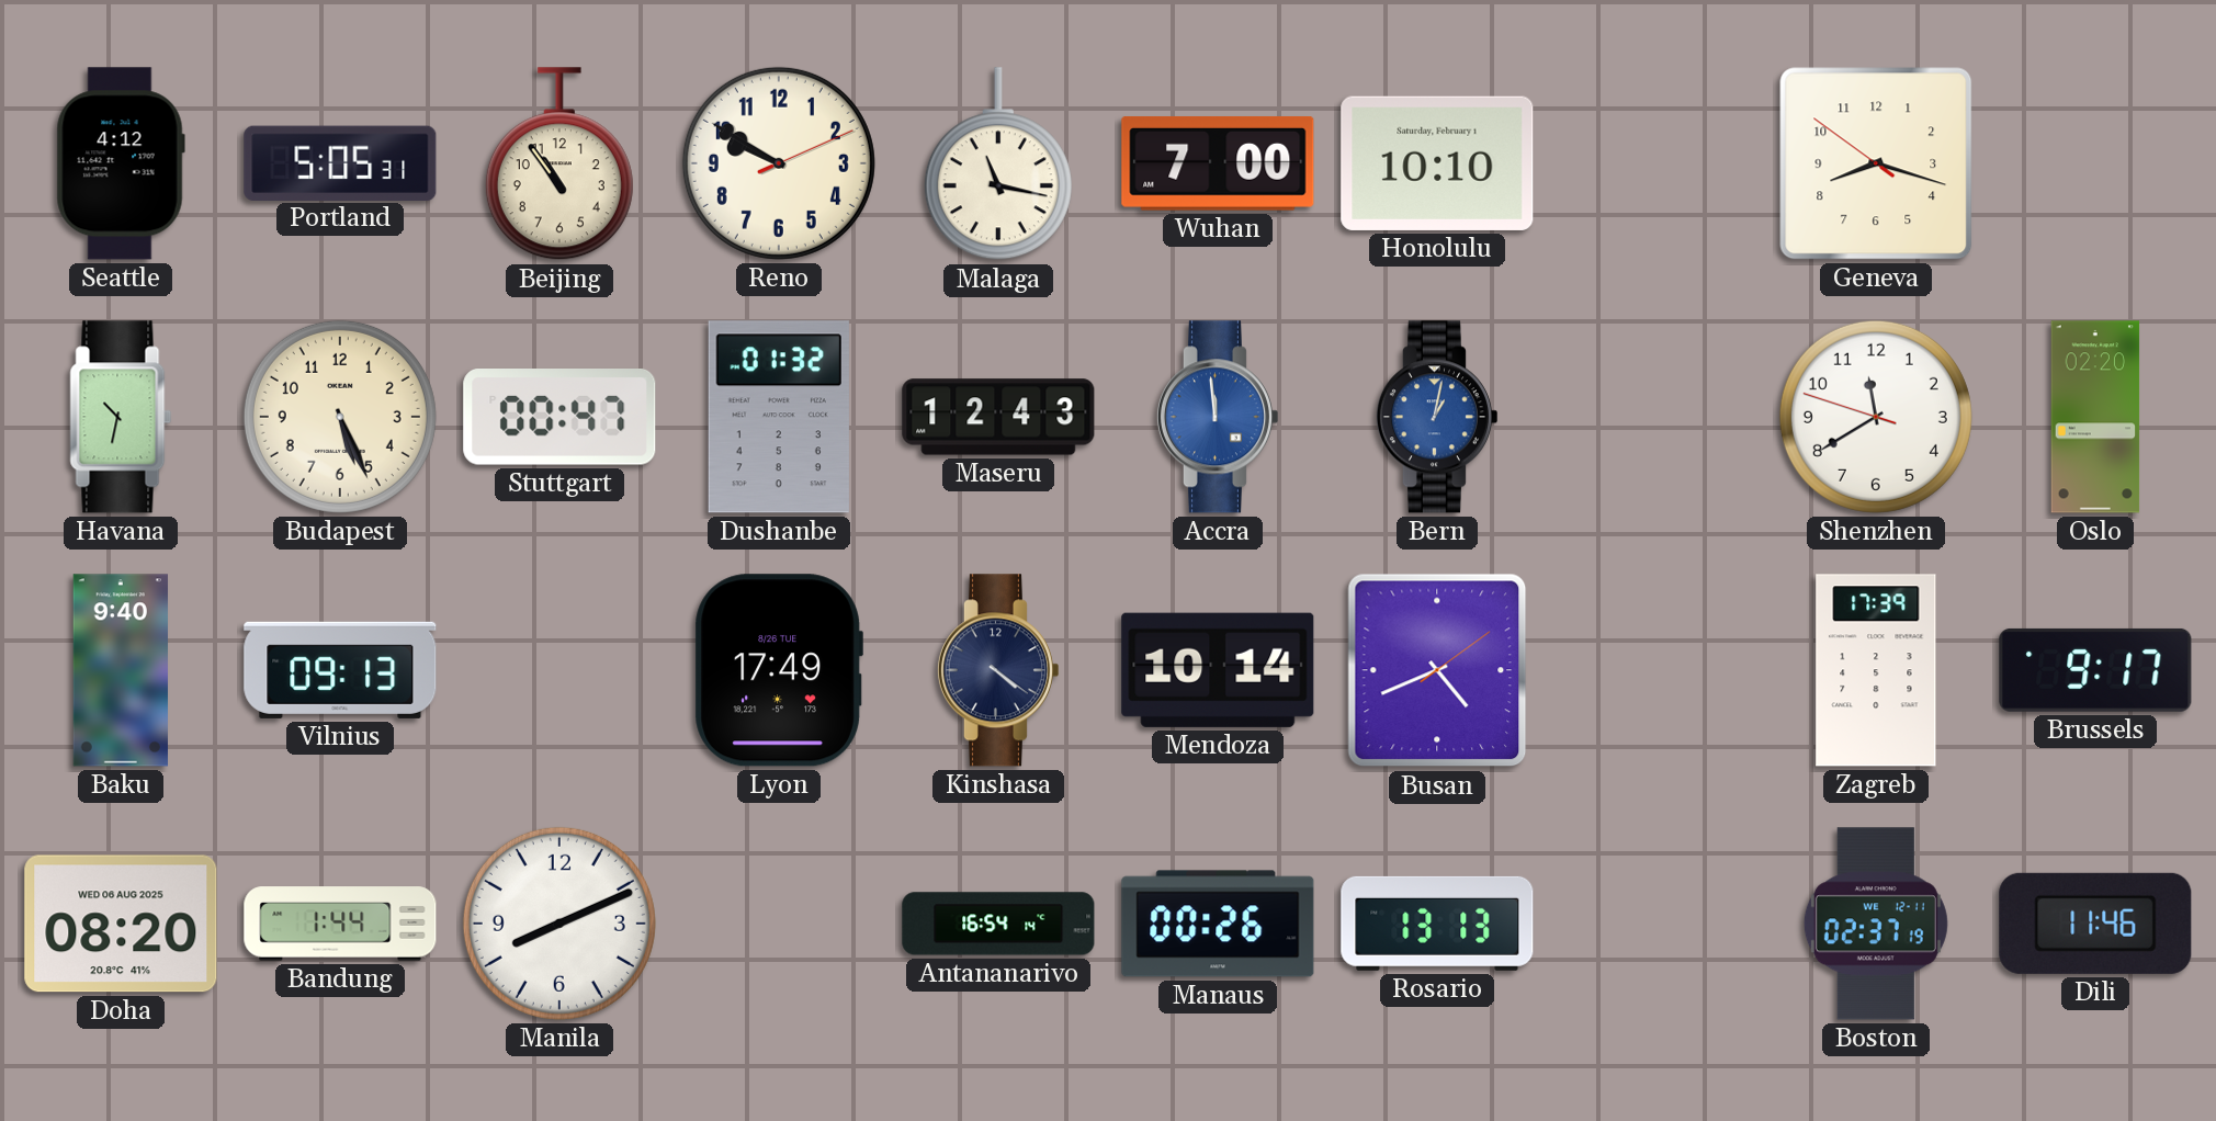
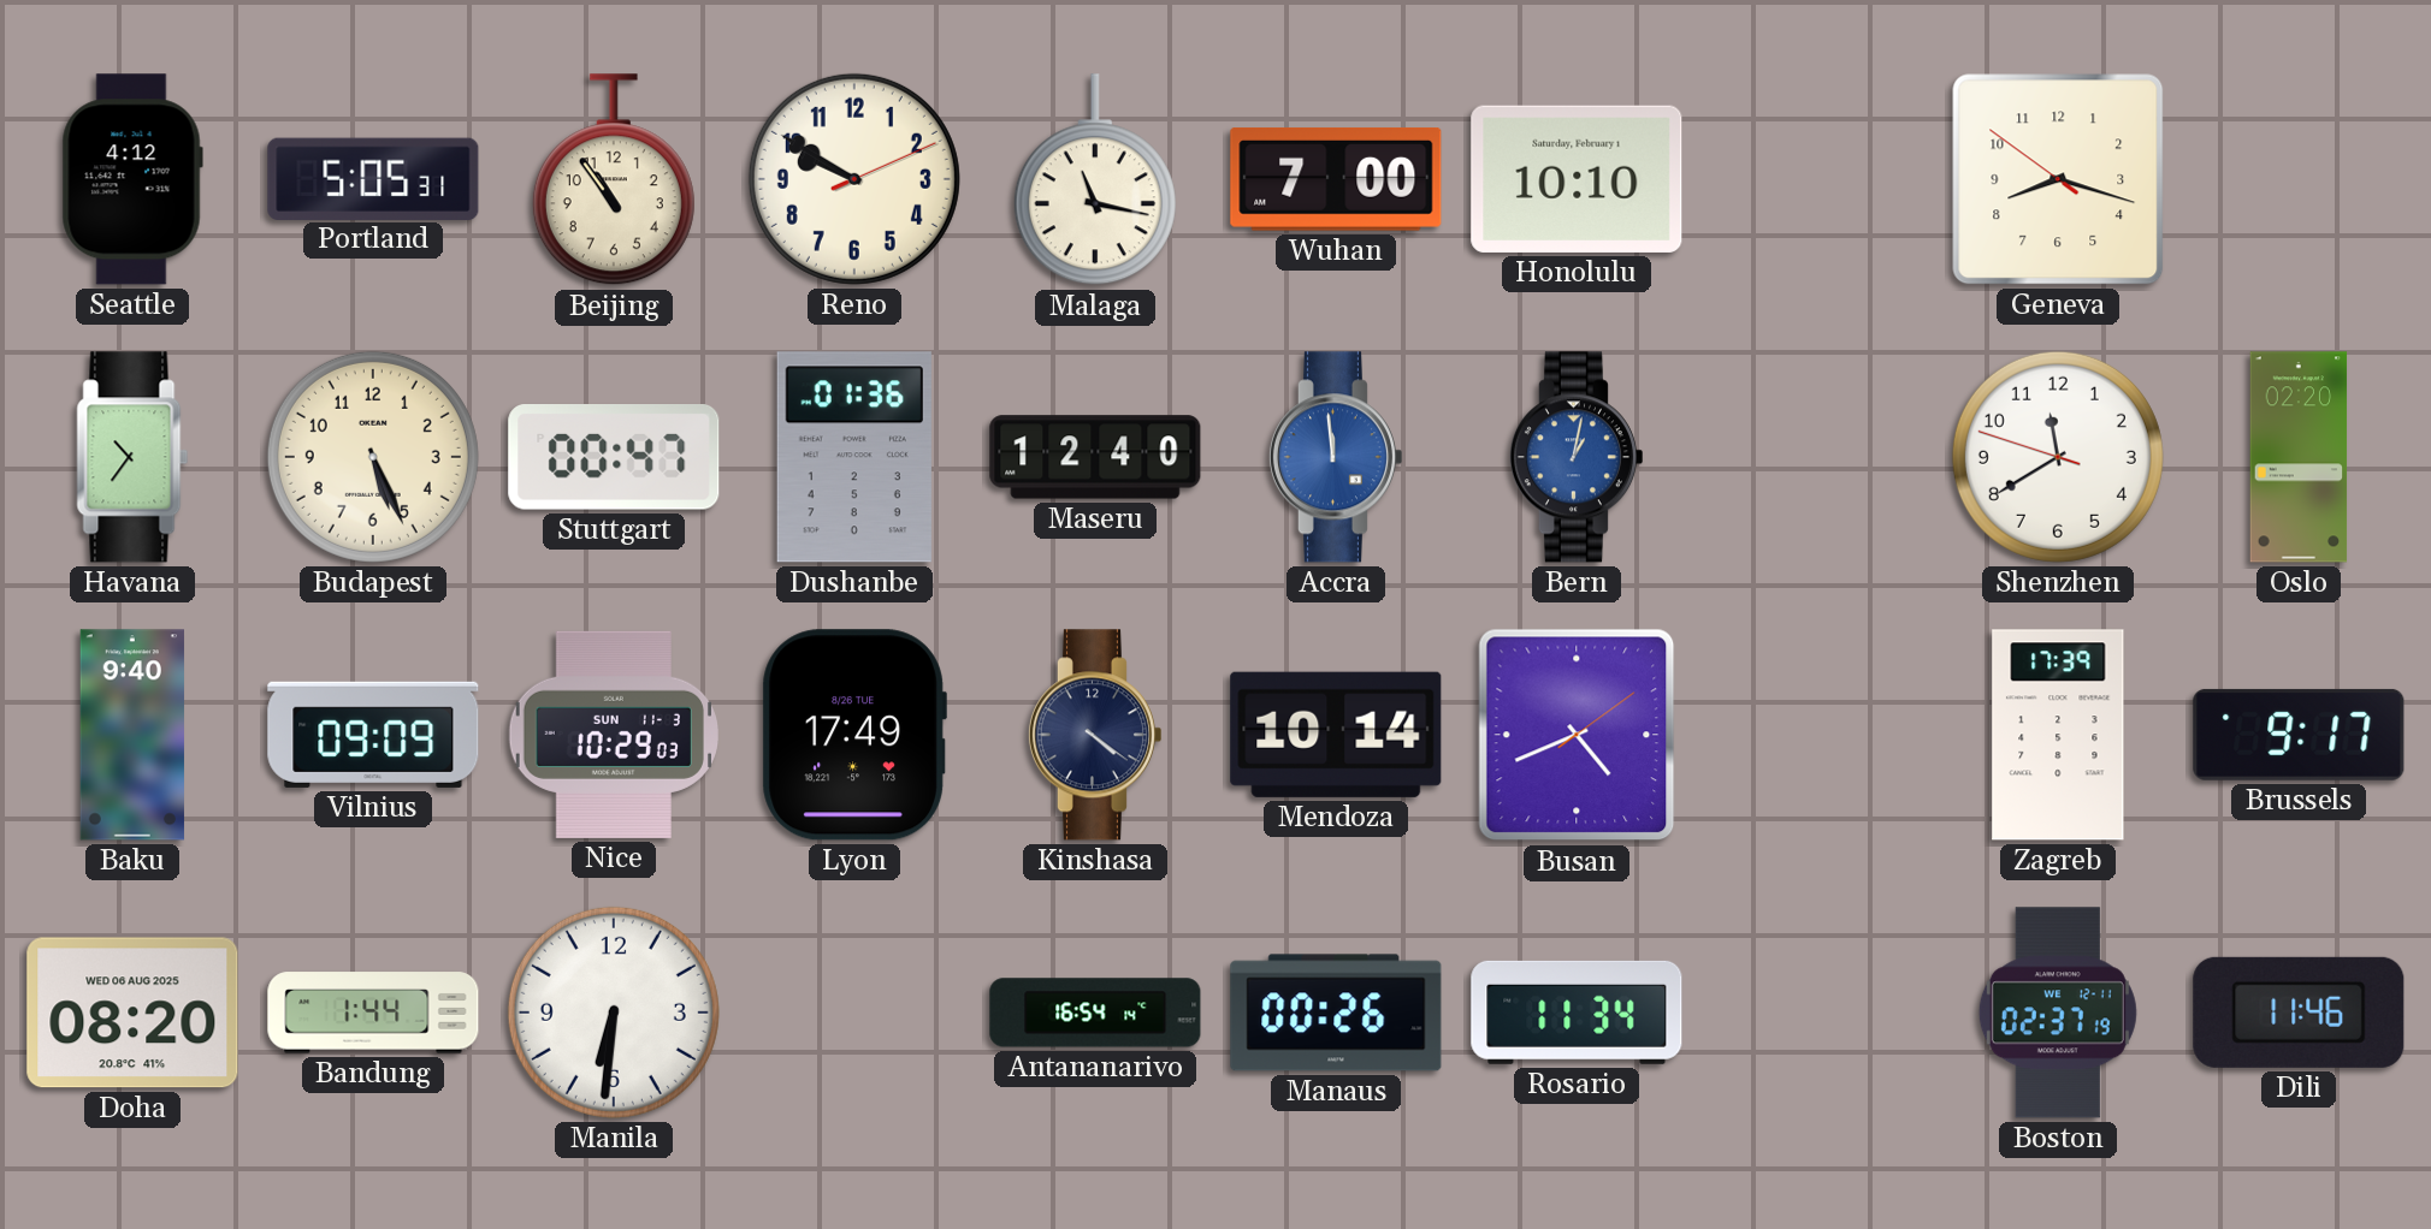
Havana: 10:32 -> 10:36
Dushanbe: 01:32 -> 01:36
Maseru: 12:43 -> 12:40
Vilnius: 09:13 -> 09:09
Nice: none -> 10:29
Manila: 8:11 -> 6:31
Rosario: 13:13 -> 11:34
